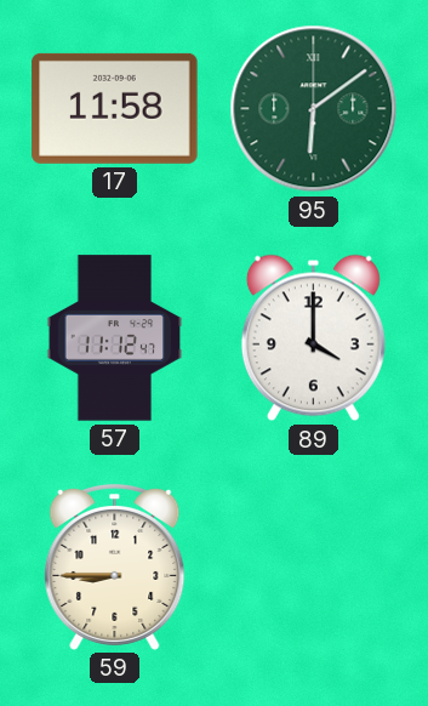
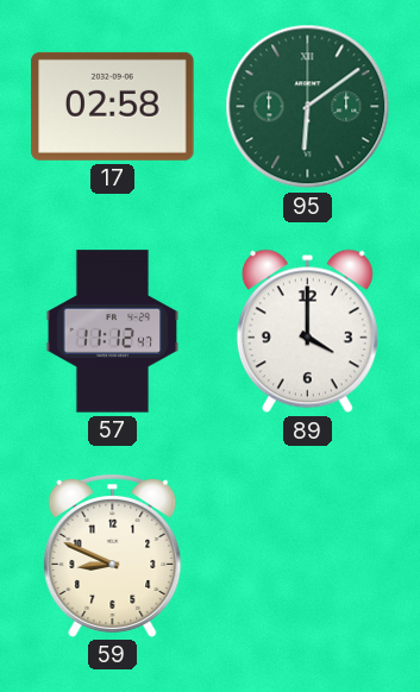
17: 11:58 -> 02:58
59: 8:45 -> 8:49
